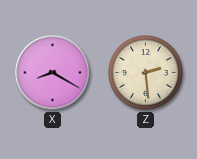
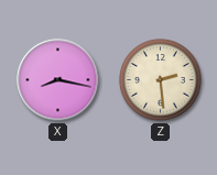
X: 8:20 -> 8:17
